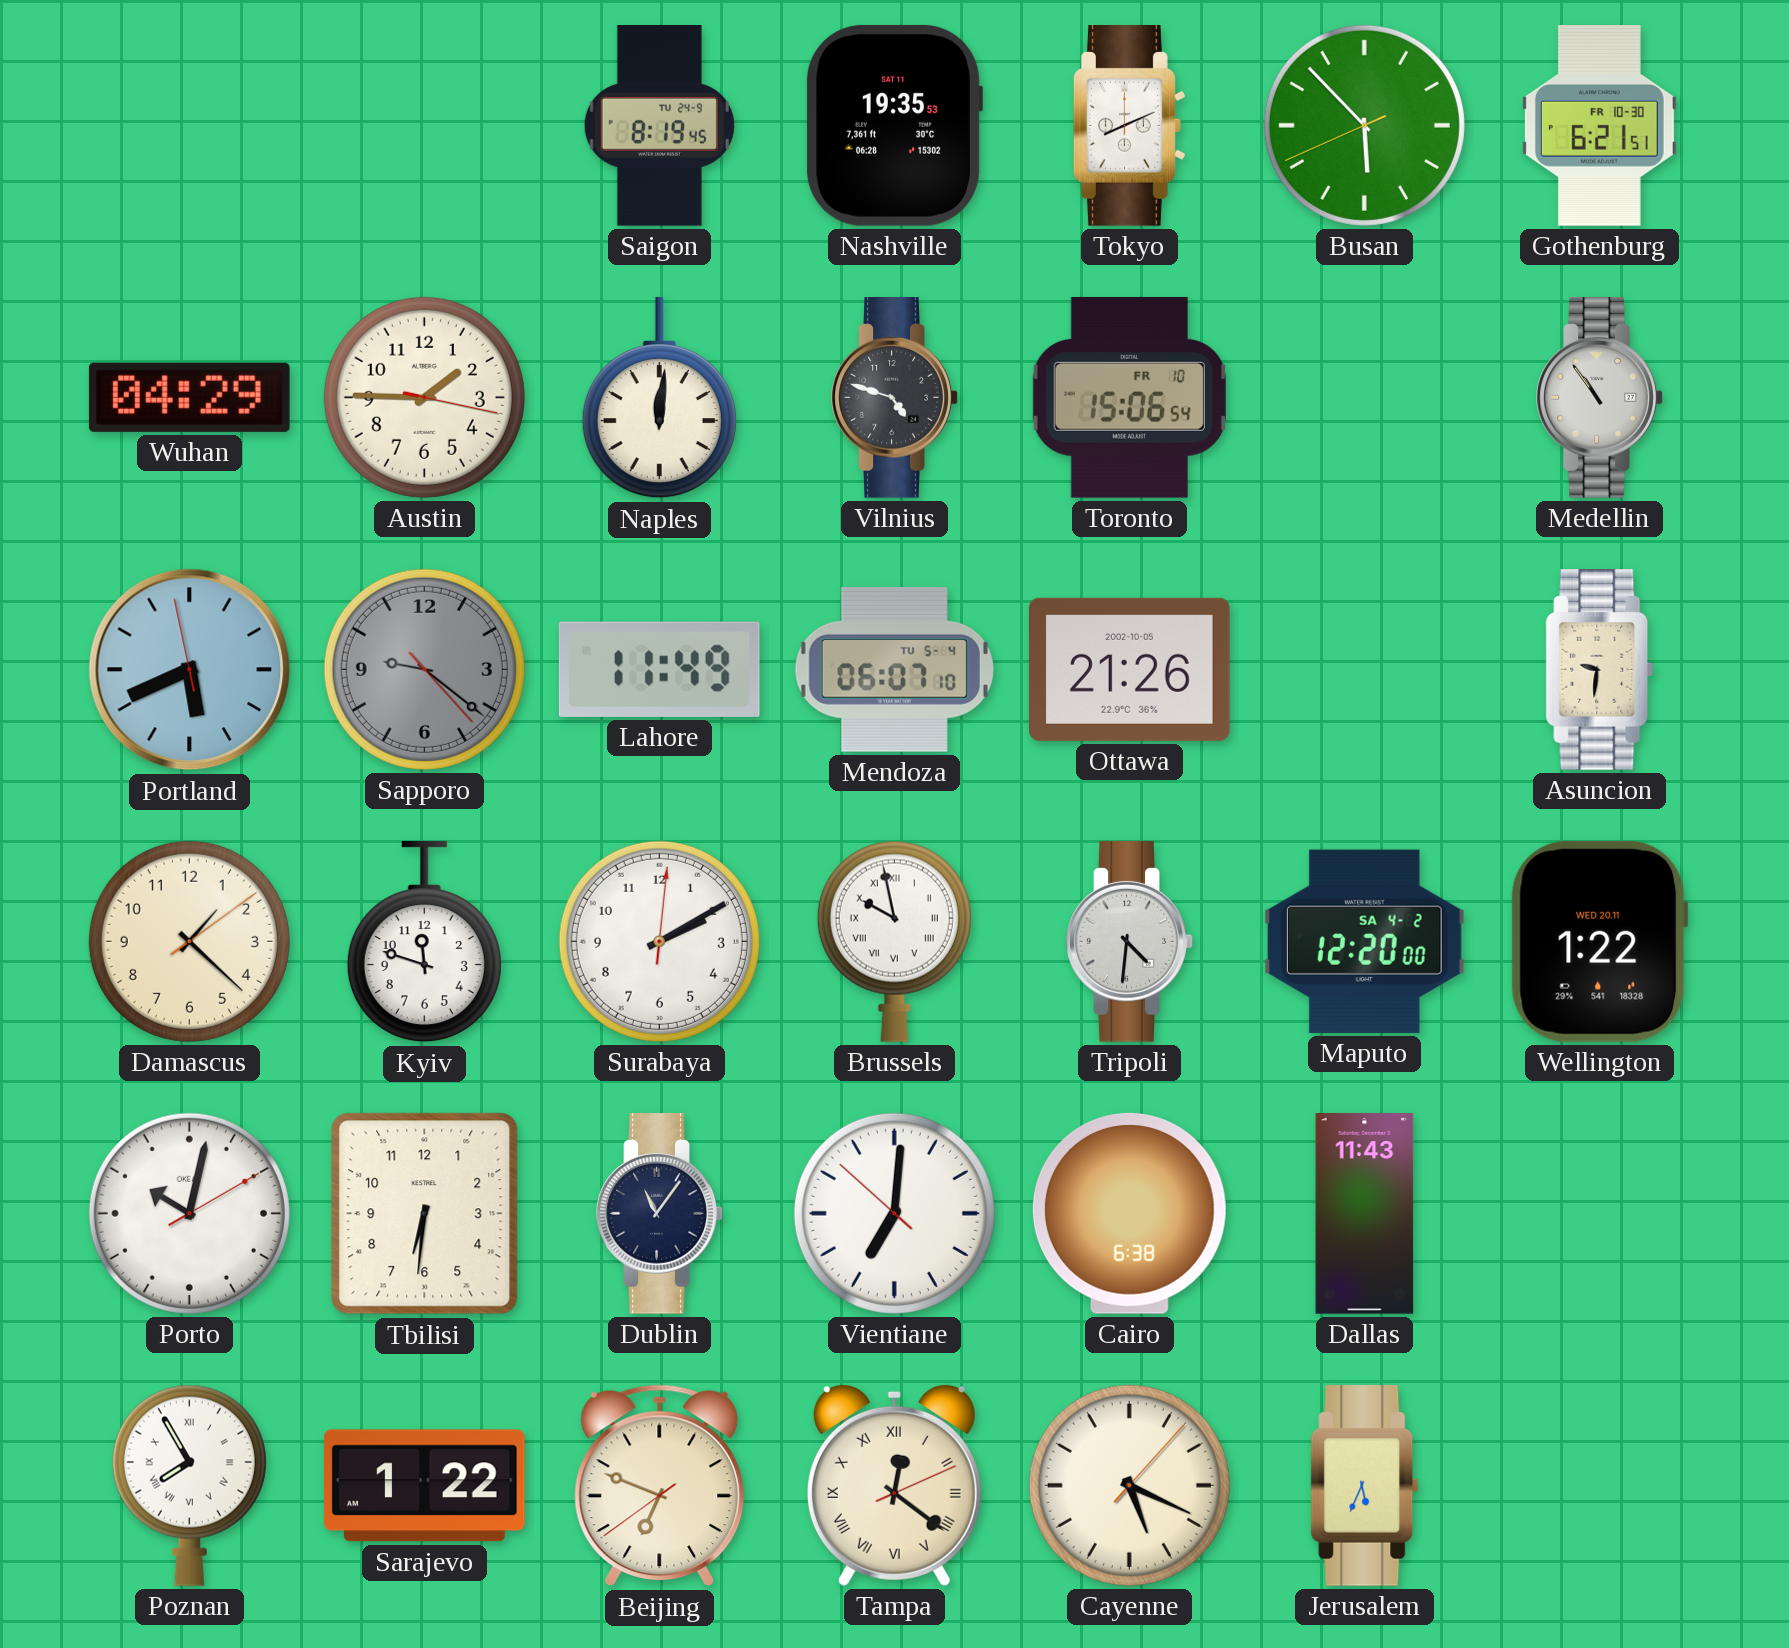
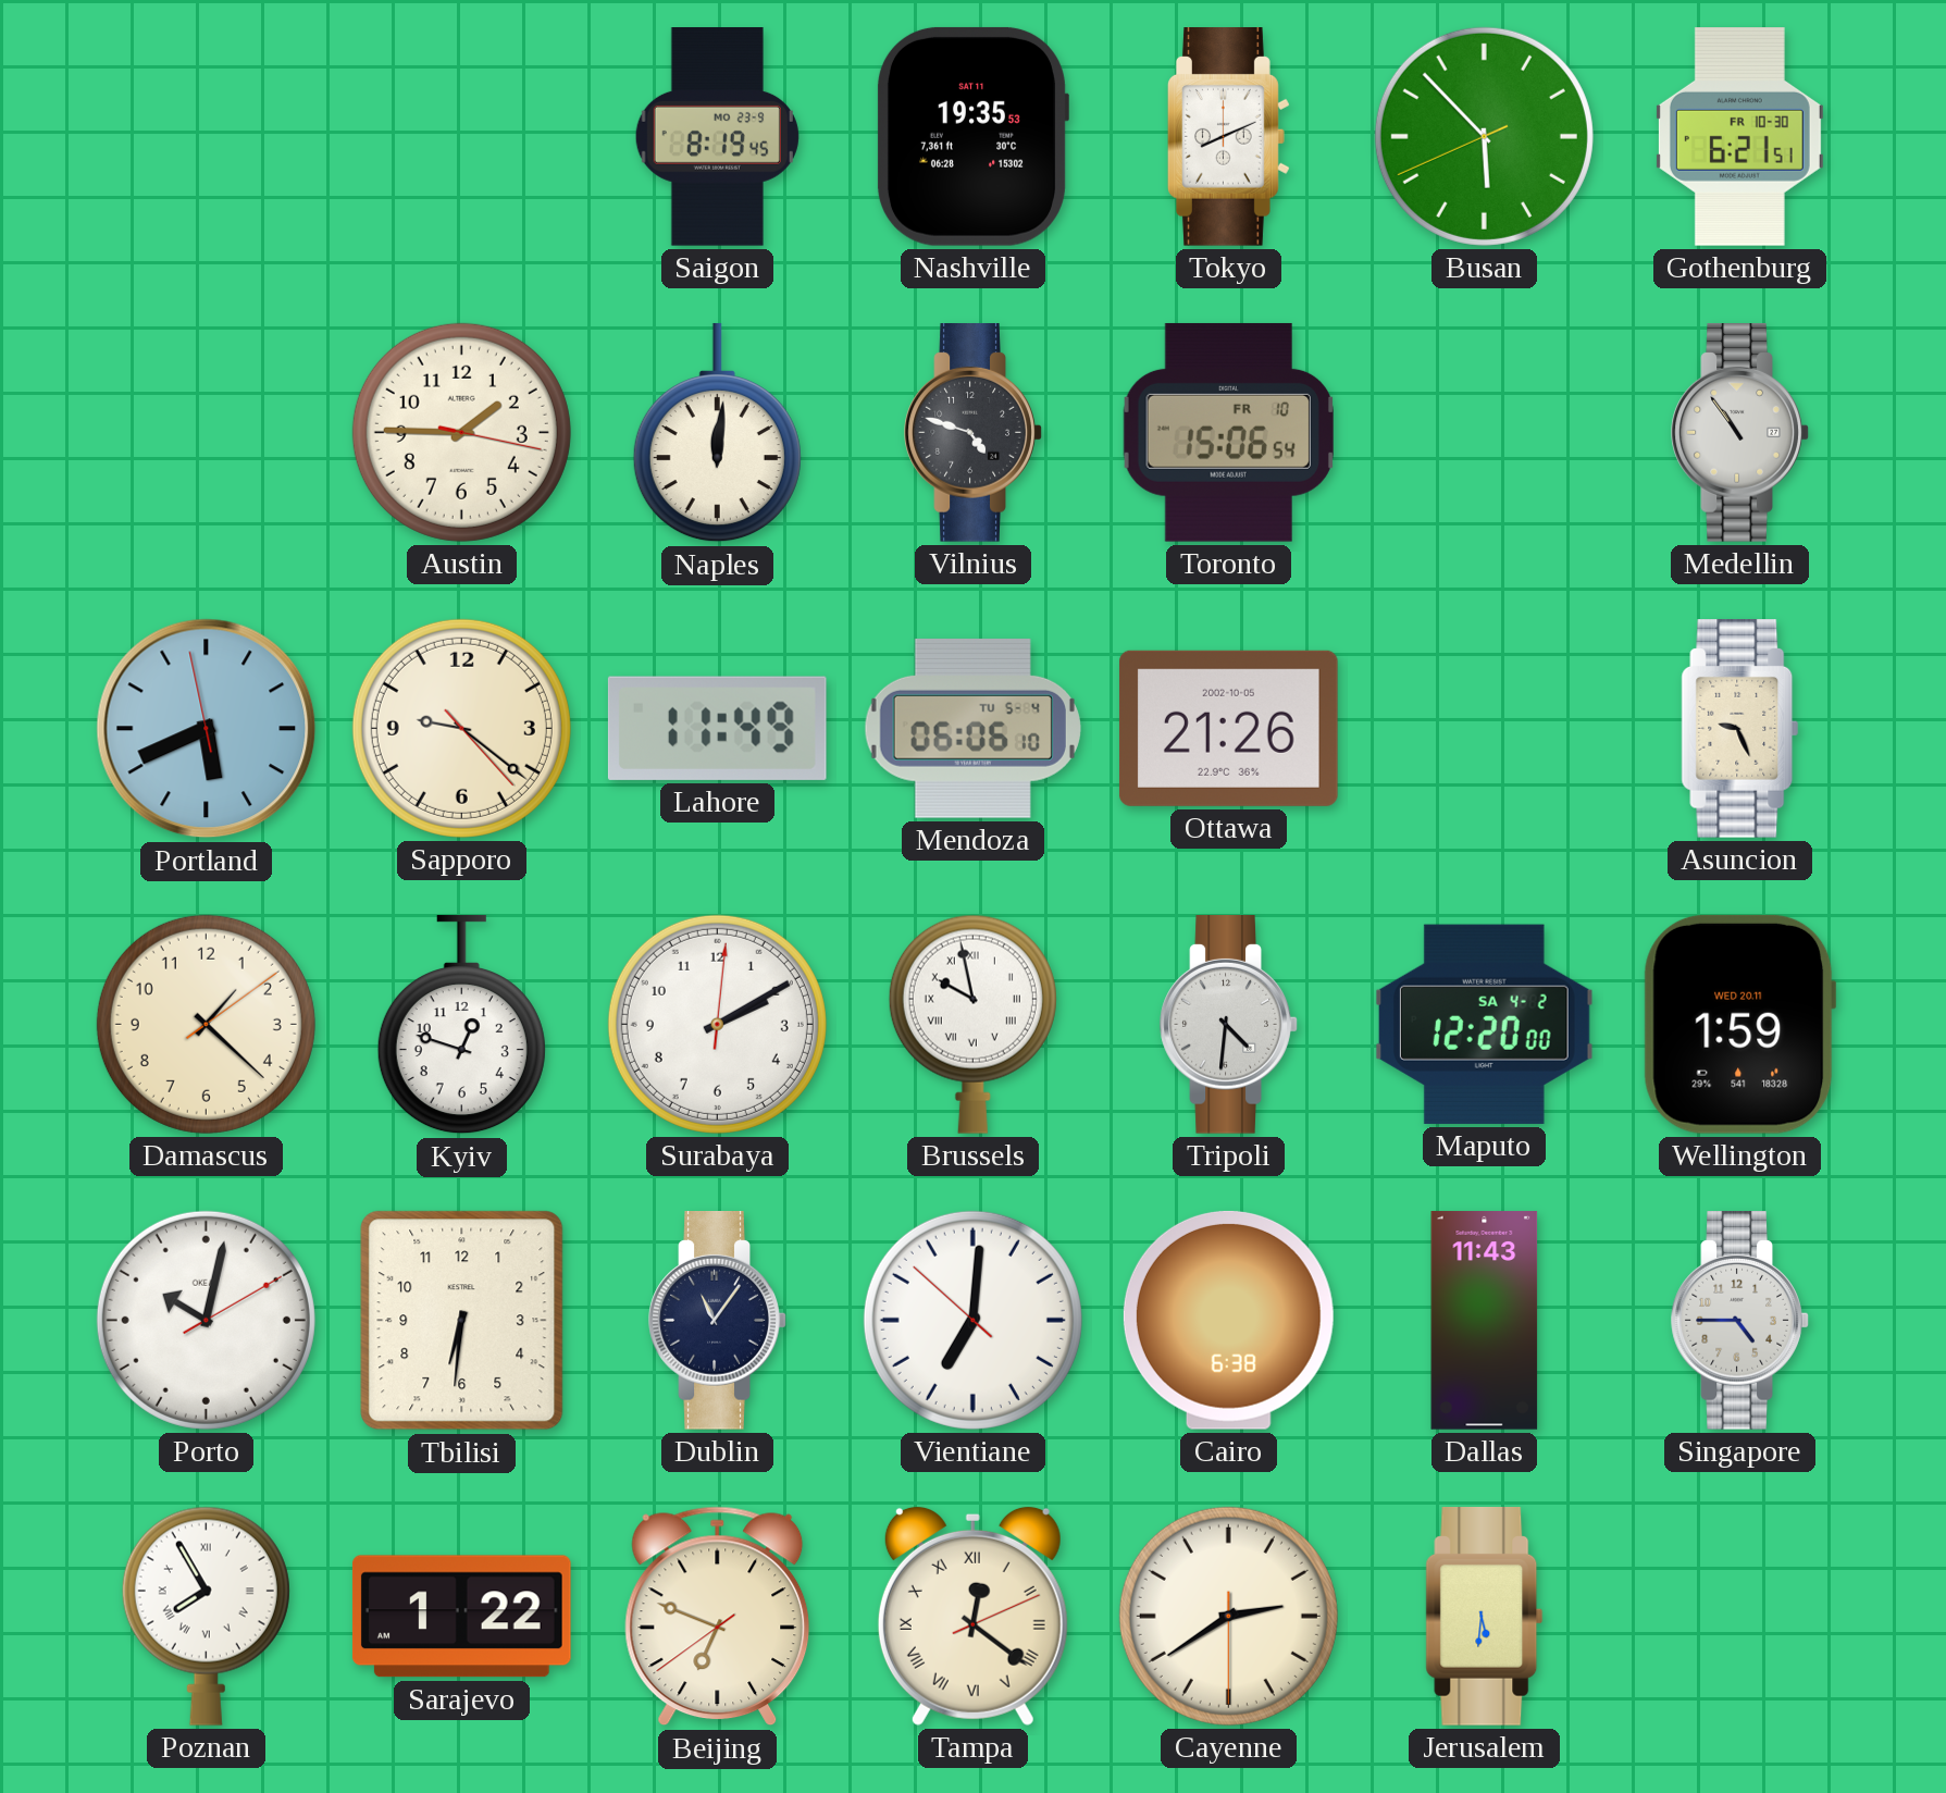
Saigon date: TU 24-9 -> MO 23-9
Wuhan: 04:29 -> none
Sapporo dial: grey -> cream
Mendoza: 06:07 -> 06:06
Asuncion: 9:31 -> 9:26
Kyiv: 11:48 -> 12:48
Wellington: 1:22 -> 1:59
Singapore: none -> 4:45
Cayenne: 5:19 -> 2:39
Jerusalem: 5:34 -> 5:31
